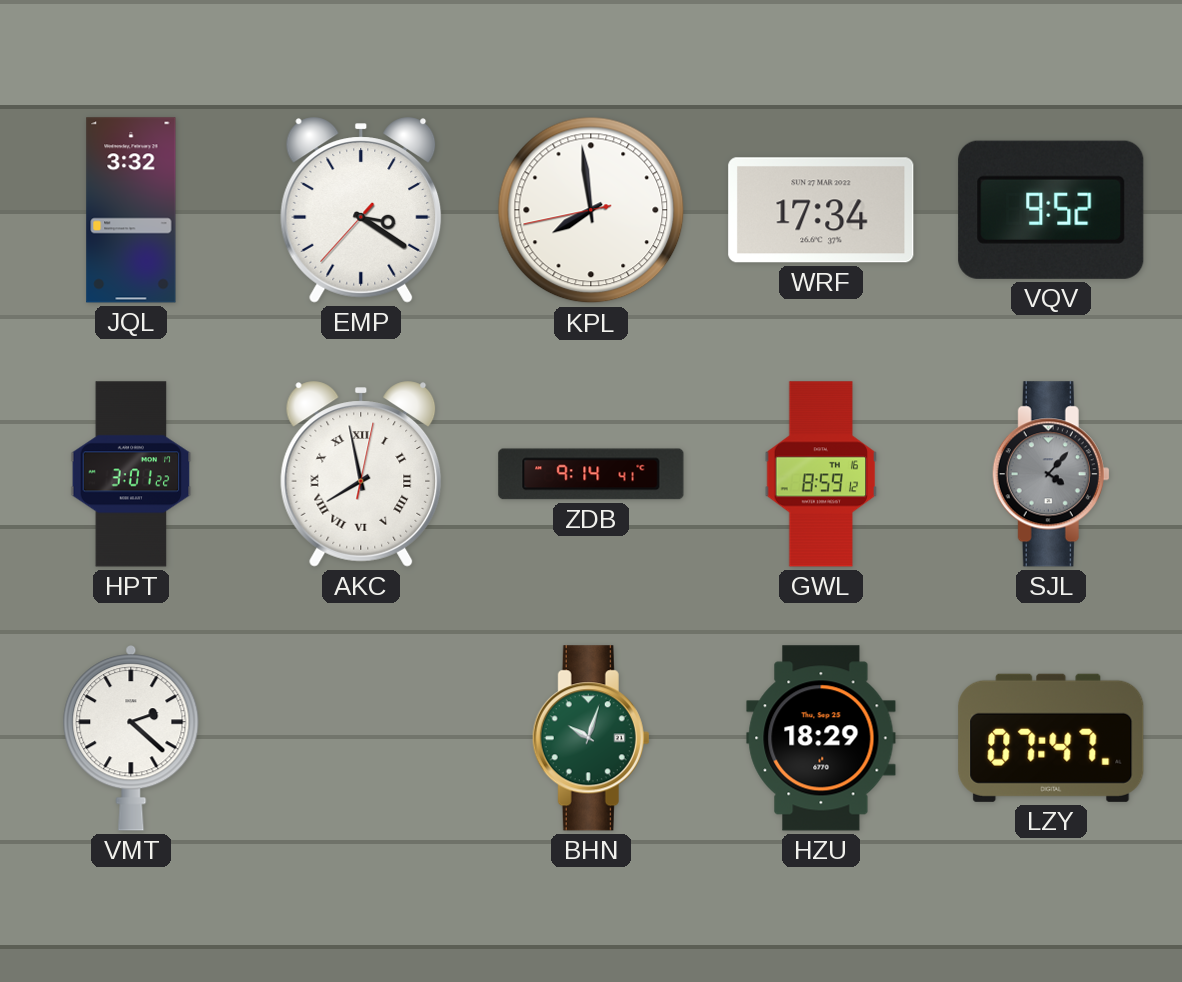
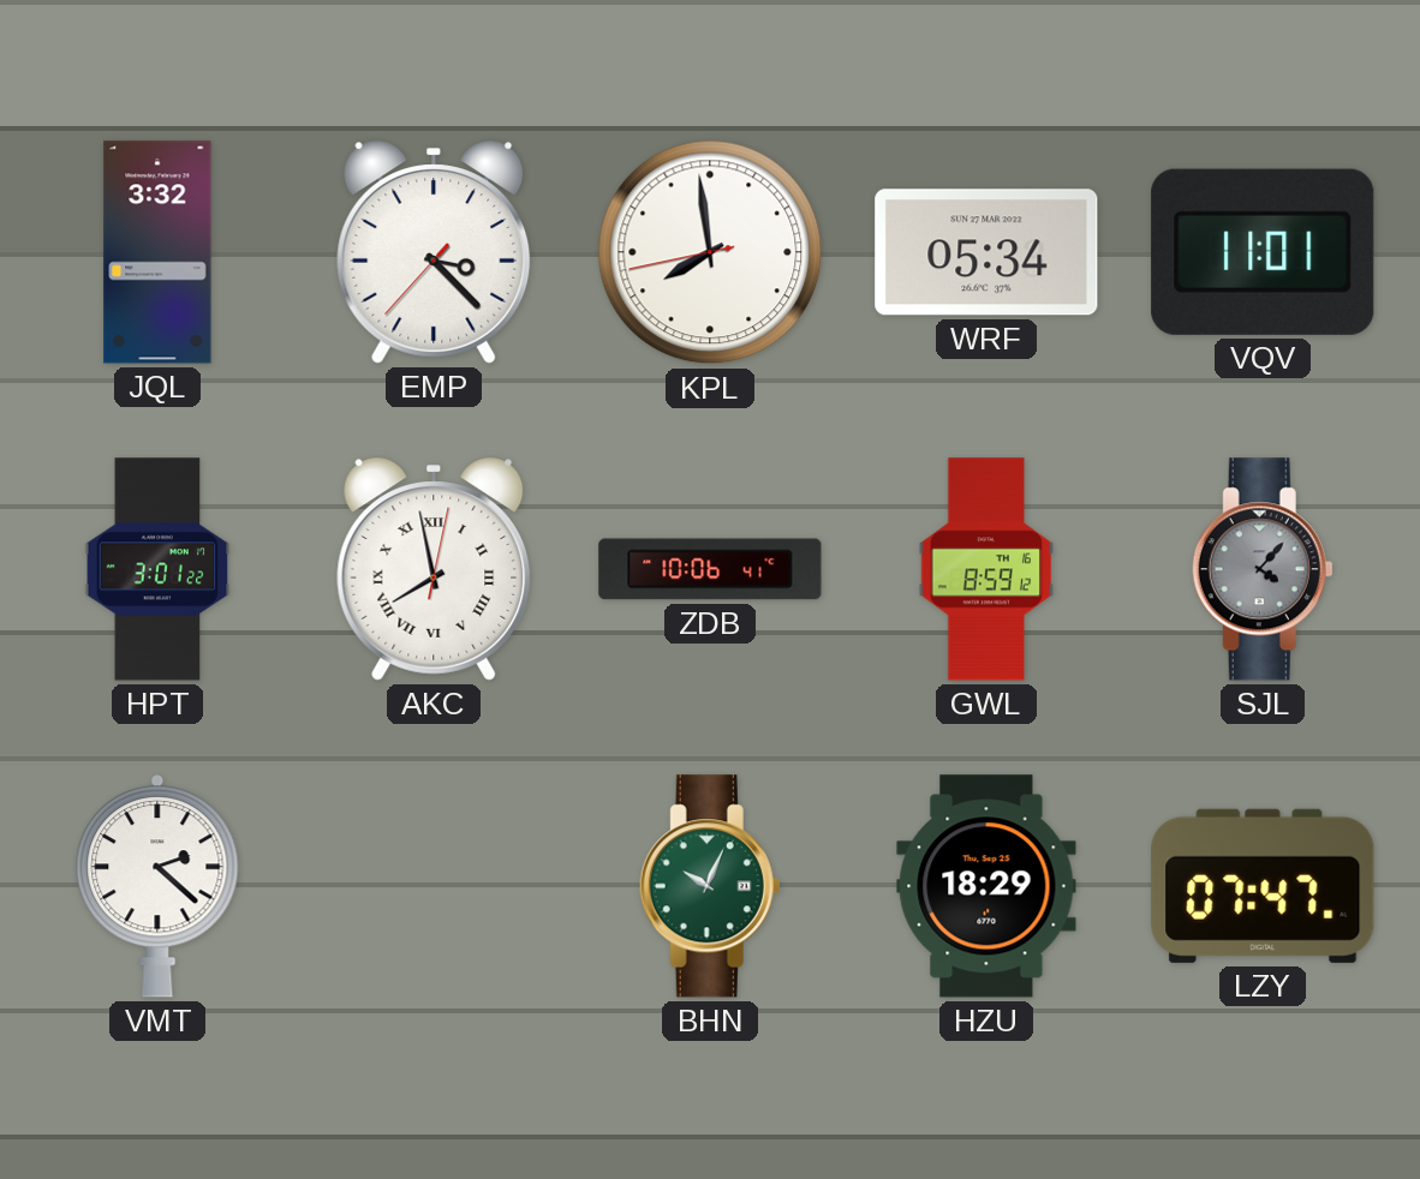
EMP: 3:20 -> 3:22
WRF: 17:34 -> 05:34
VQV: 9:52 -> 11:01
ZDB: 9:14 -> 10:06
BHN: 10:03 -> 10:04
